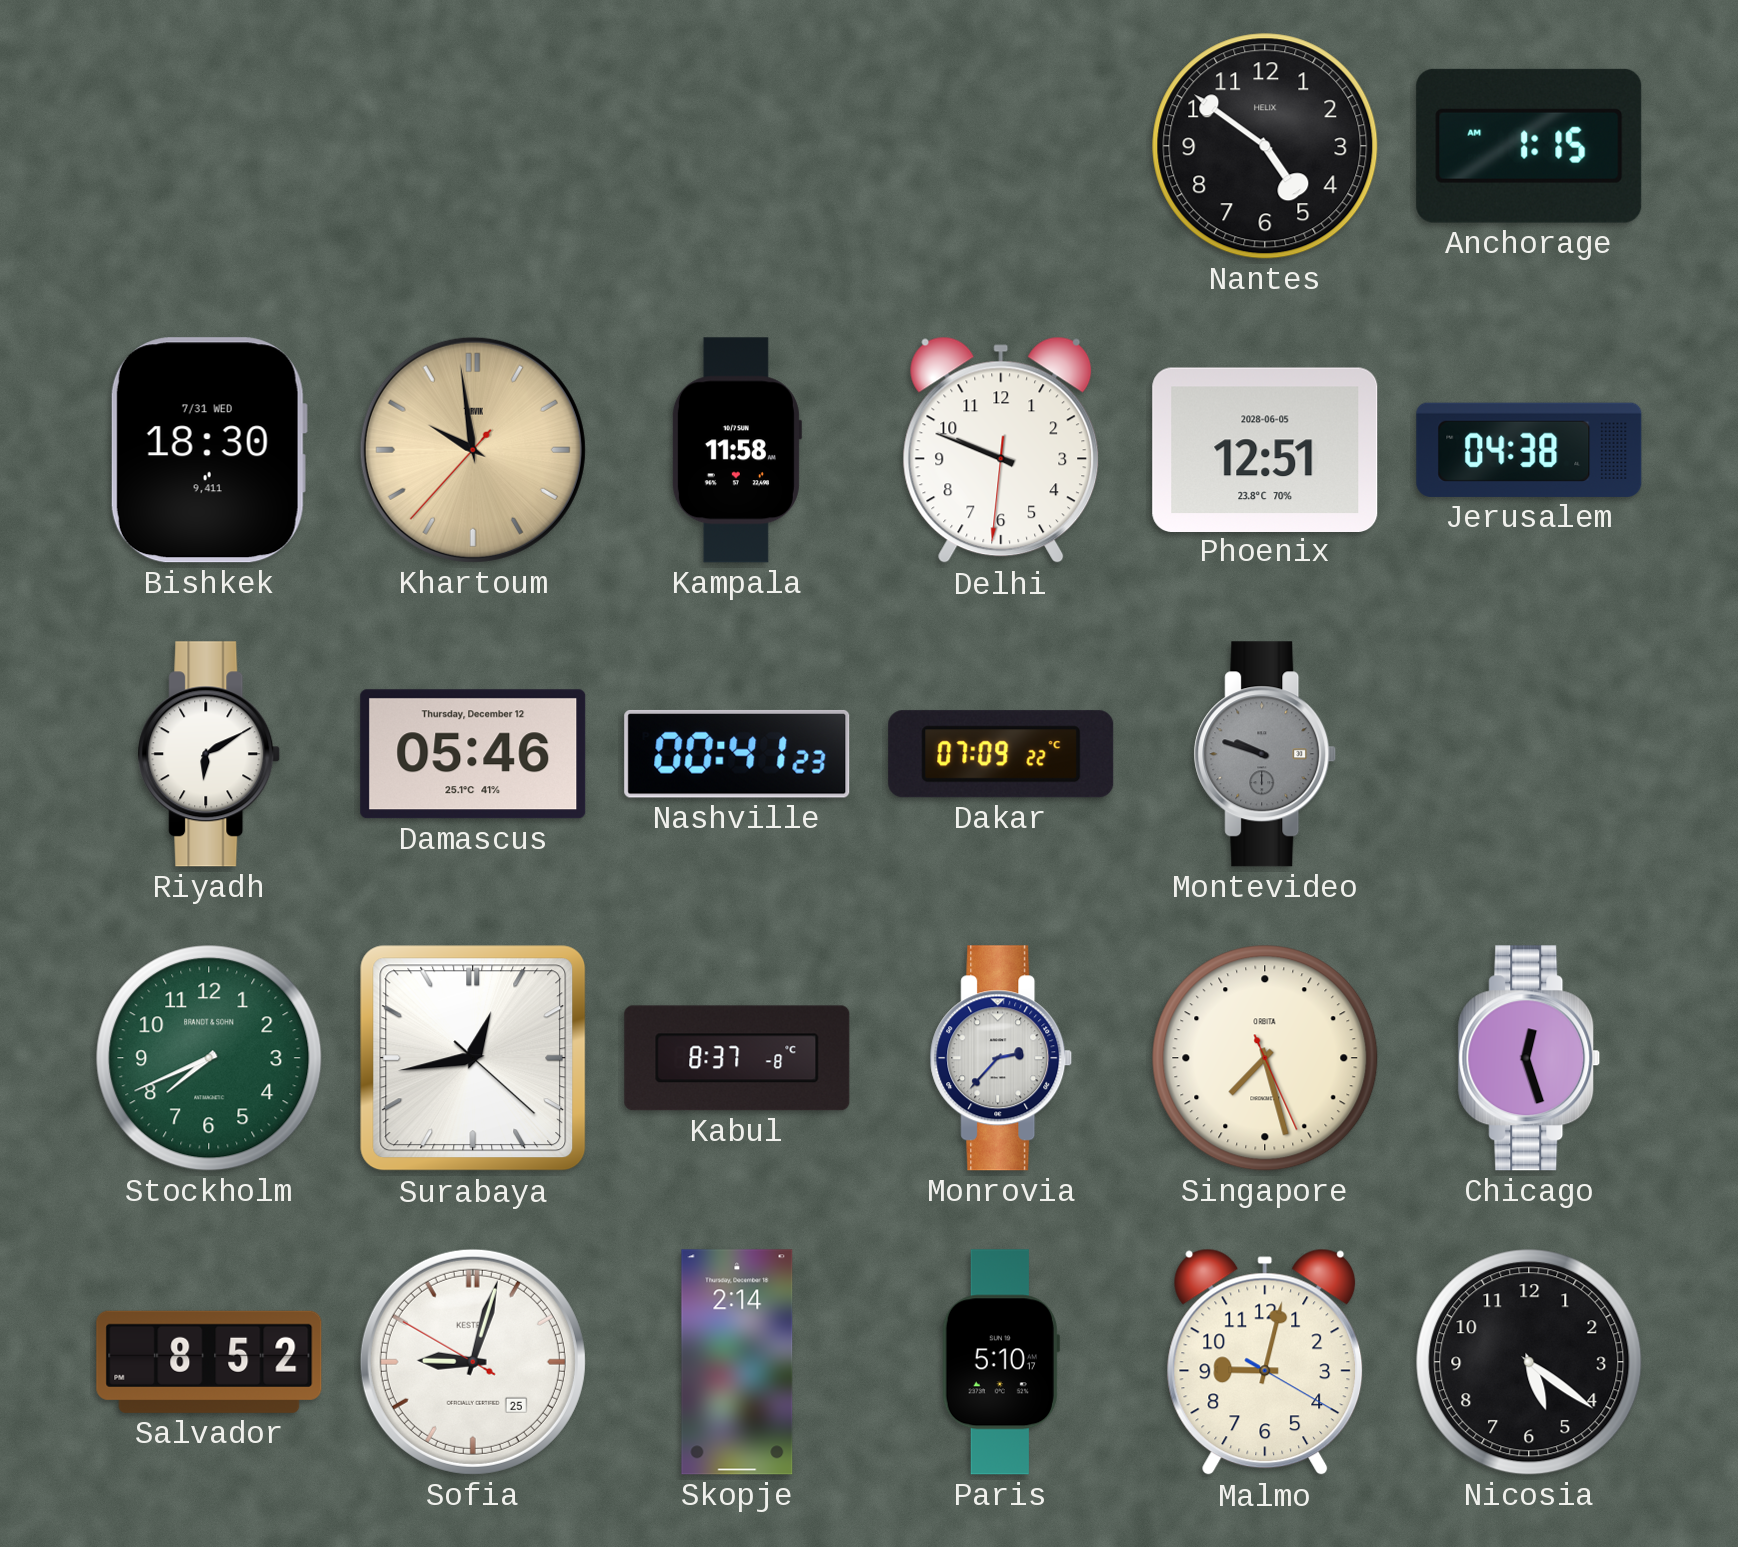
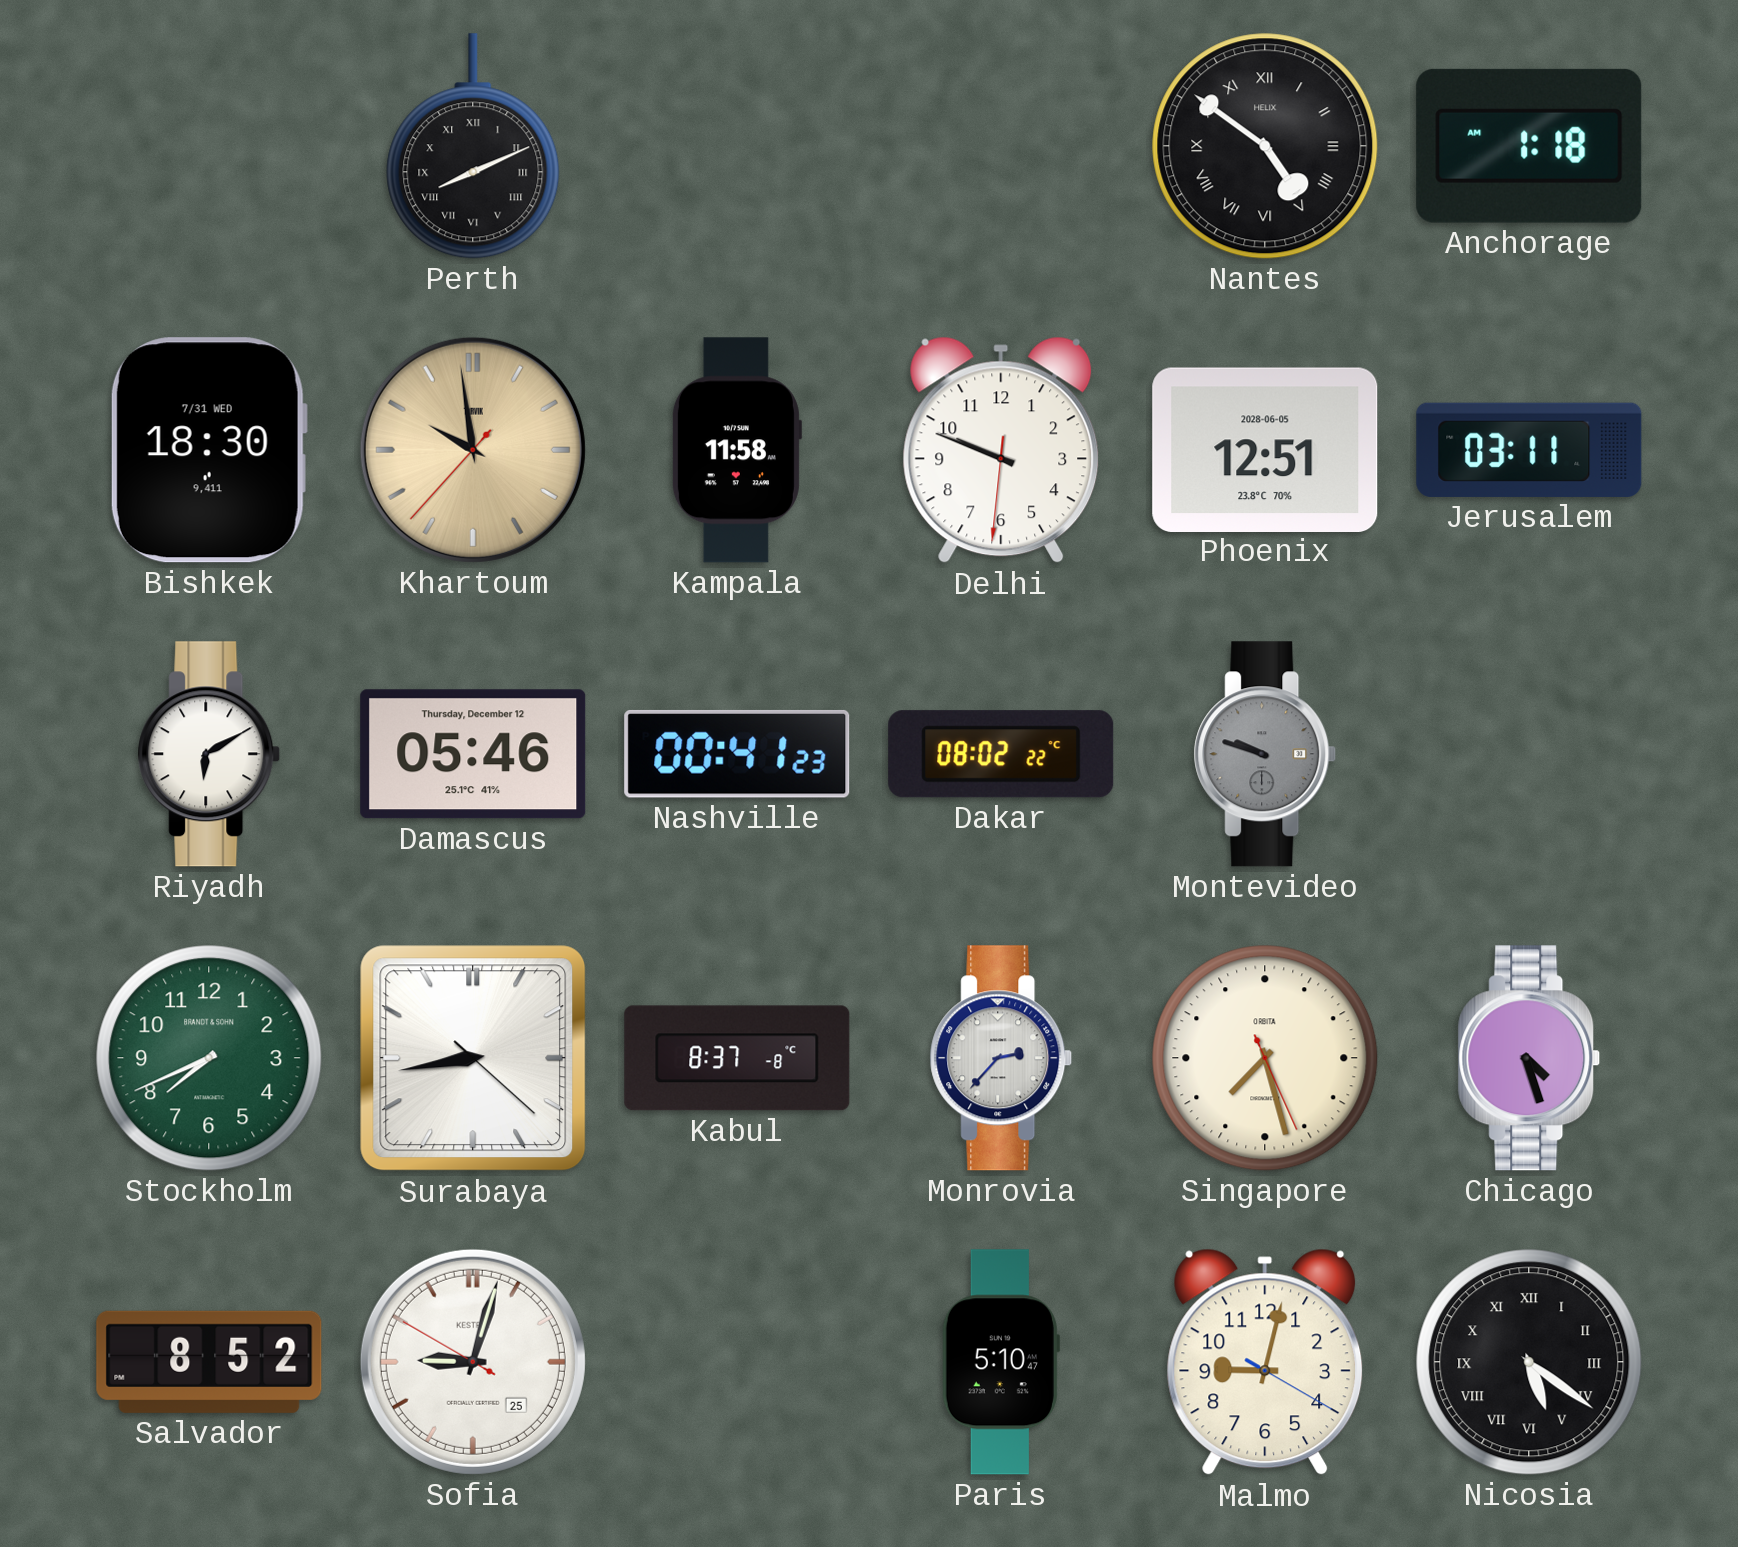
Perth: none -> 8:11
Nantes numerals: Arabic -> Roman
Anchorage: 1:15 -> 1:18
Jerusalem: 04:38 -> 03:11
Dakar: 07:09 -> 08:02
Surabaya: 12:43 -> 8:43
Chicago: 12:27 -> 4:27
Skopje: 2:14 -> none
Paris: 5:10:17 -> 5:10:47
Nicosia numerals: Arabic -> Roman
